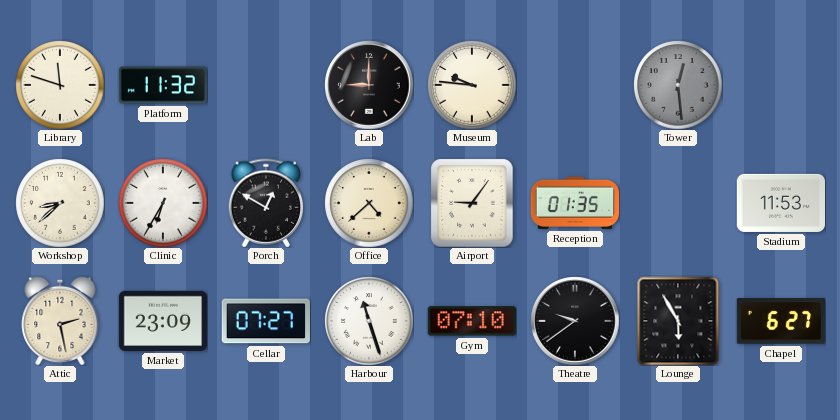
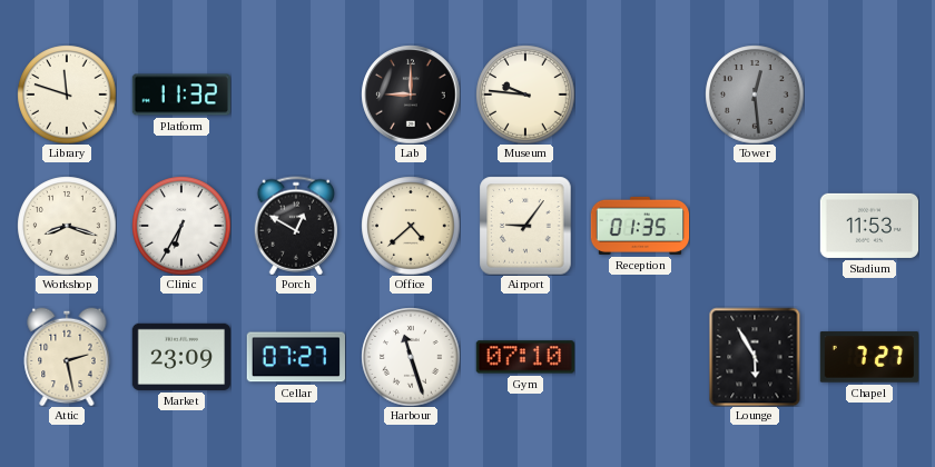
Workshop: 8:38 -> 8:18
Theatre: 9:39 -> none
Chapel: 6:27 -> 7:27
